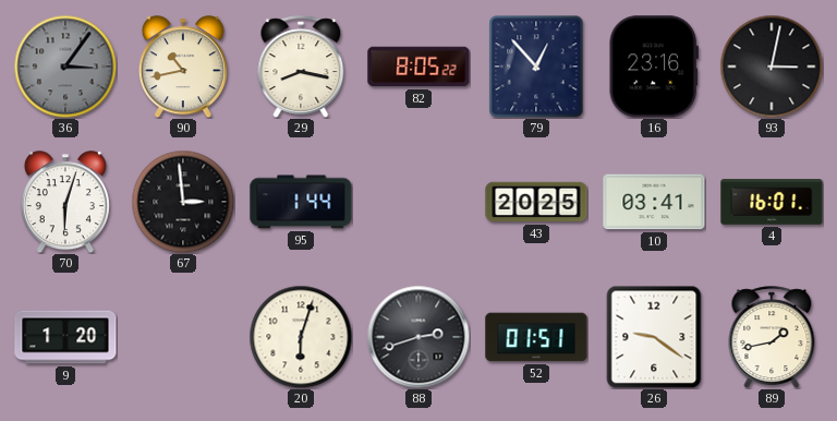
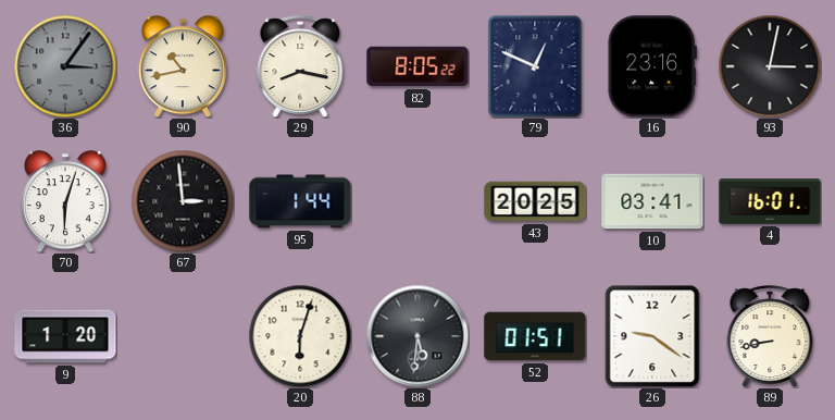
79: 12:53 -> 12:49
88: 2:42 -> 5:31
89: 1:43 -> 8:43
